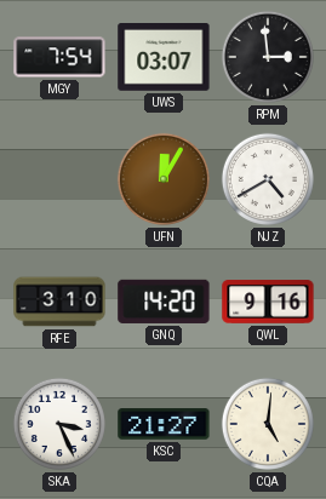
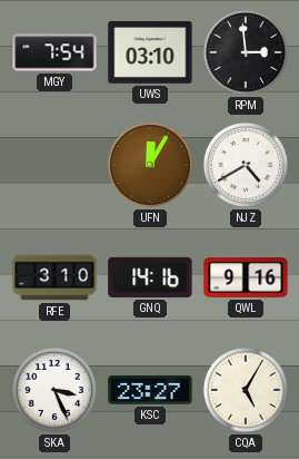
UWS: 03:07 -> 03:10
GNQ: 14:20 -> 14:16
KSC: 21:27 -> 23:27
CQA: 5:01 -> 5:05
